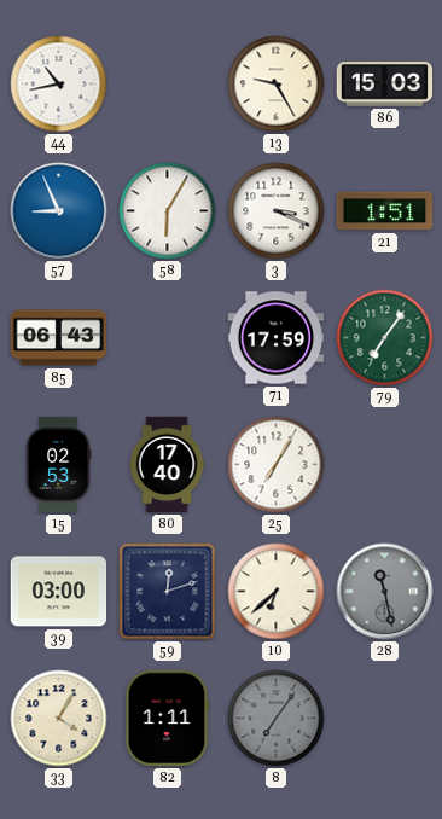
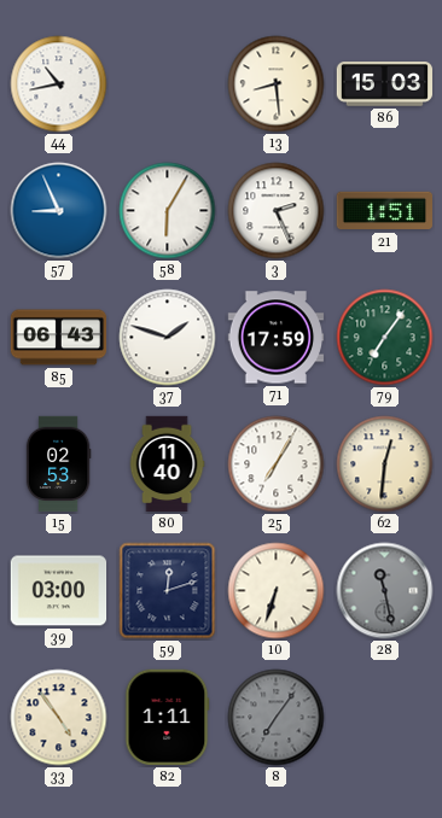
13: 9:25 -> 8:29
3: 3:19 -> 2:26
37: none -> 1:48
80: 17:40 -> 11:40
62: none -> 12:31
10: 6:38 -> 6:33
33: 4:05 -> 4:54
